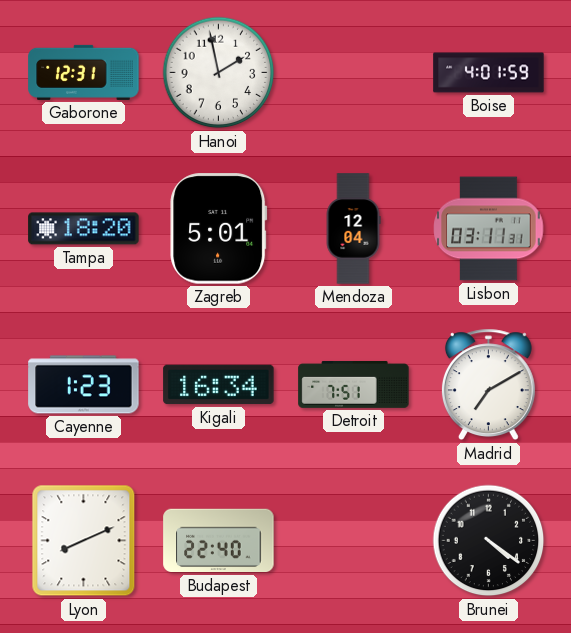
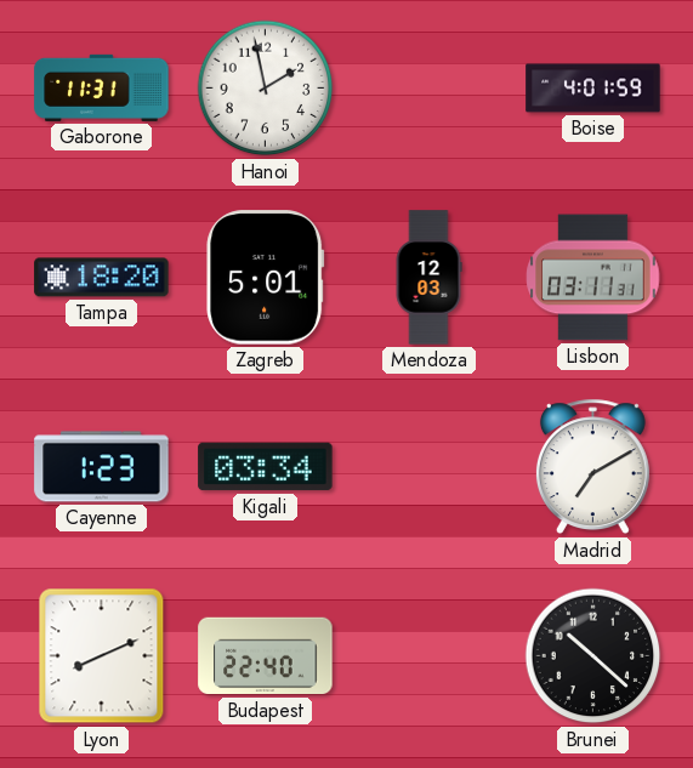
Gaborone: 12:31 -> 11:31
Mendoza: 12:04 -> 12:03
Kigali: 16:34 -> 03:34
Detroit: 7:51 -> none
Brunei: 4:21 -> 10:22
